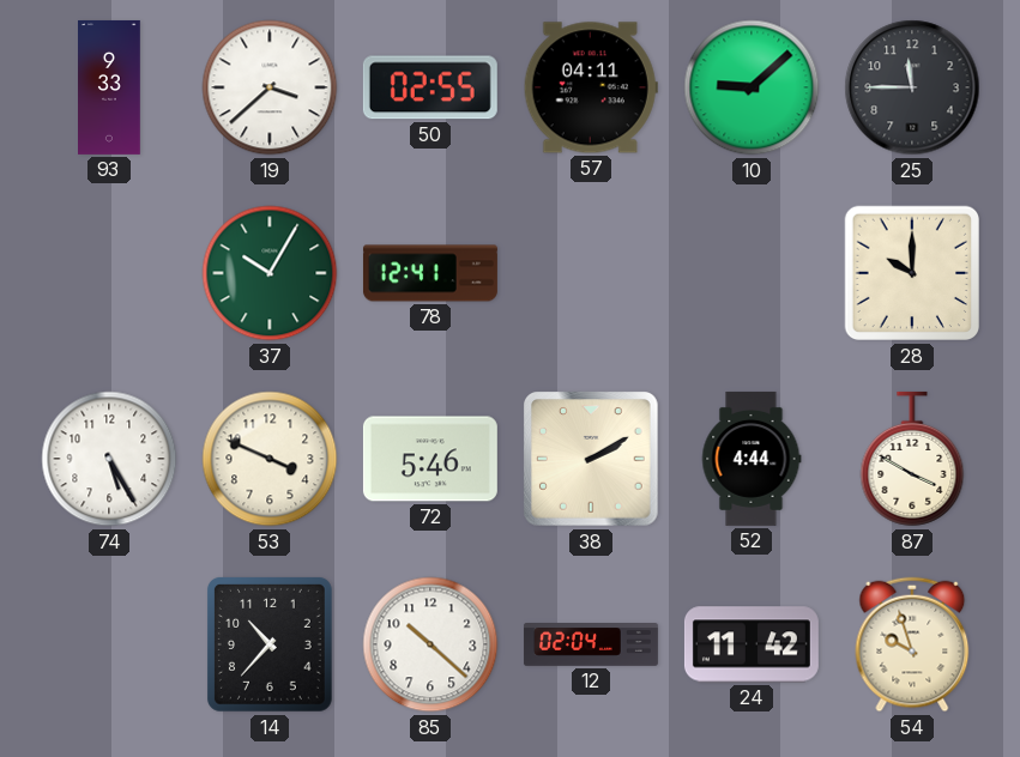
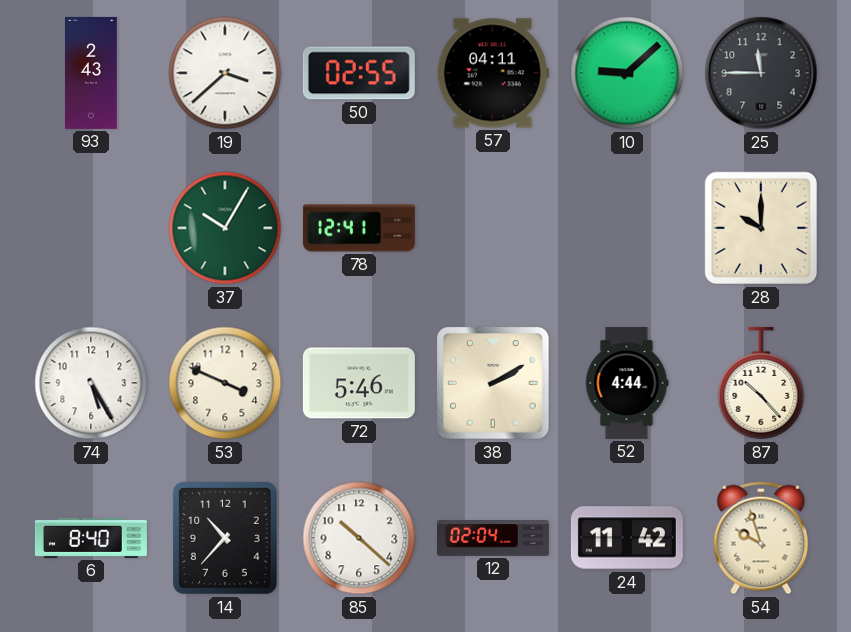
93: 9:33 -> 2:43
87: 3:50 -> 10:23
6: none -> 8:40
